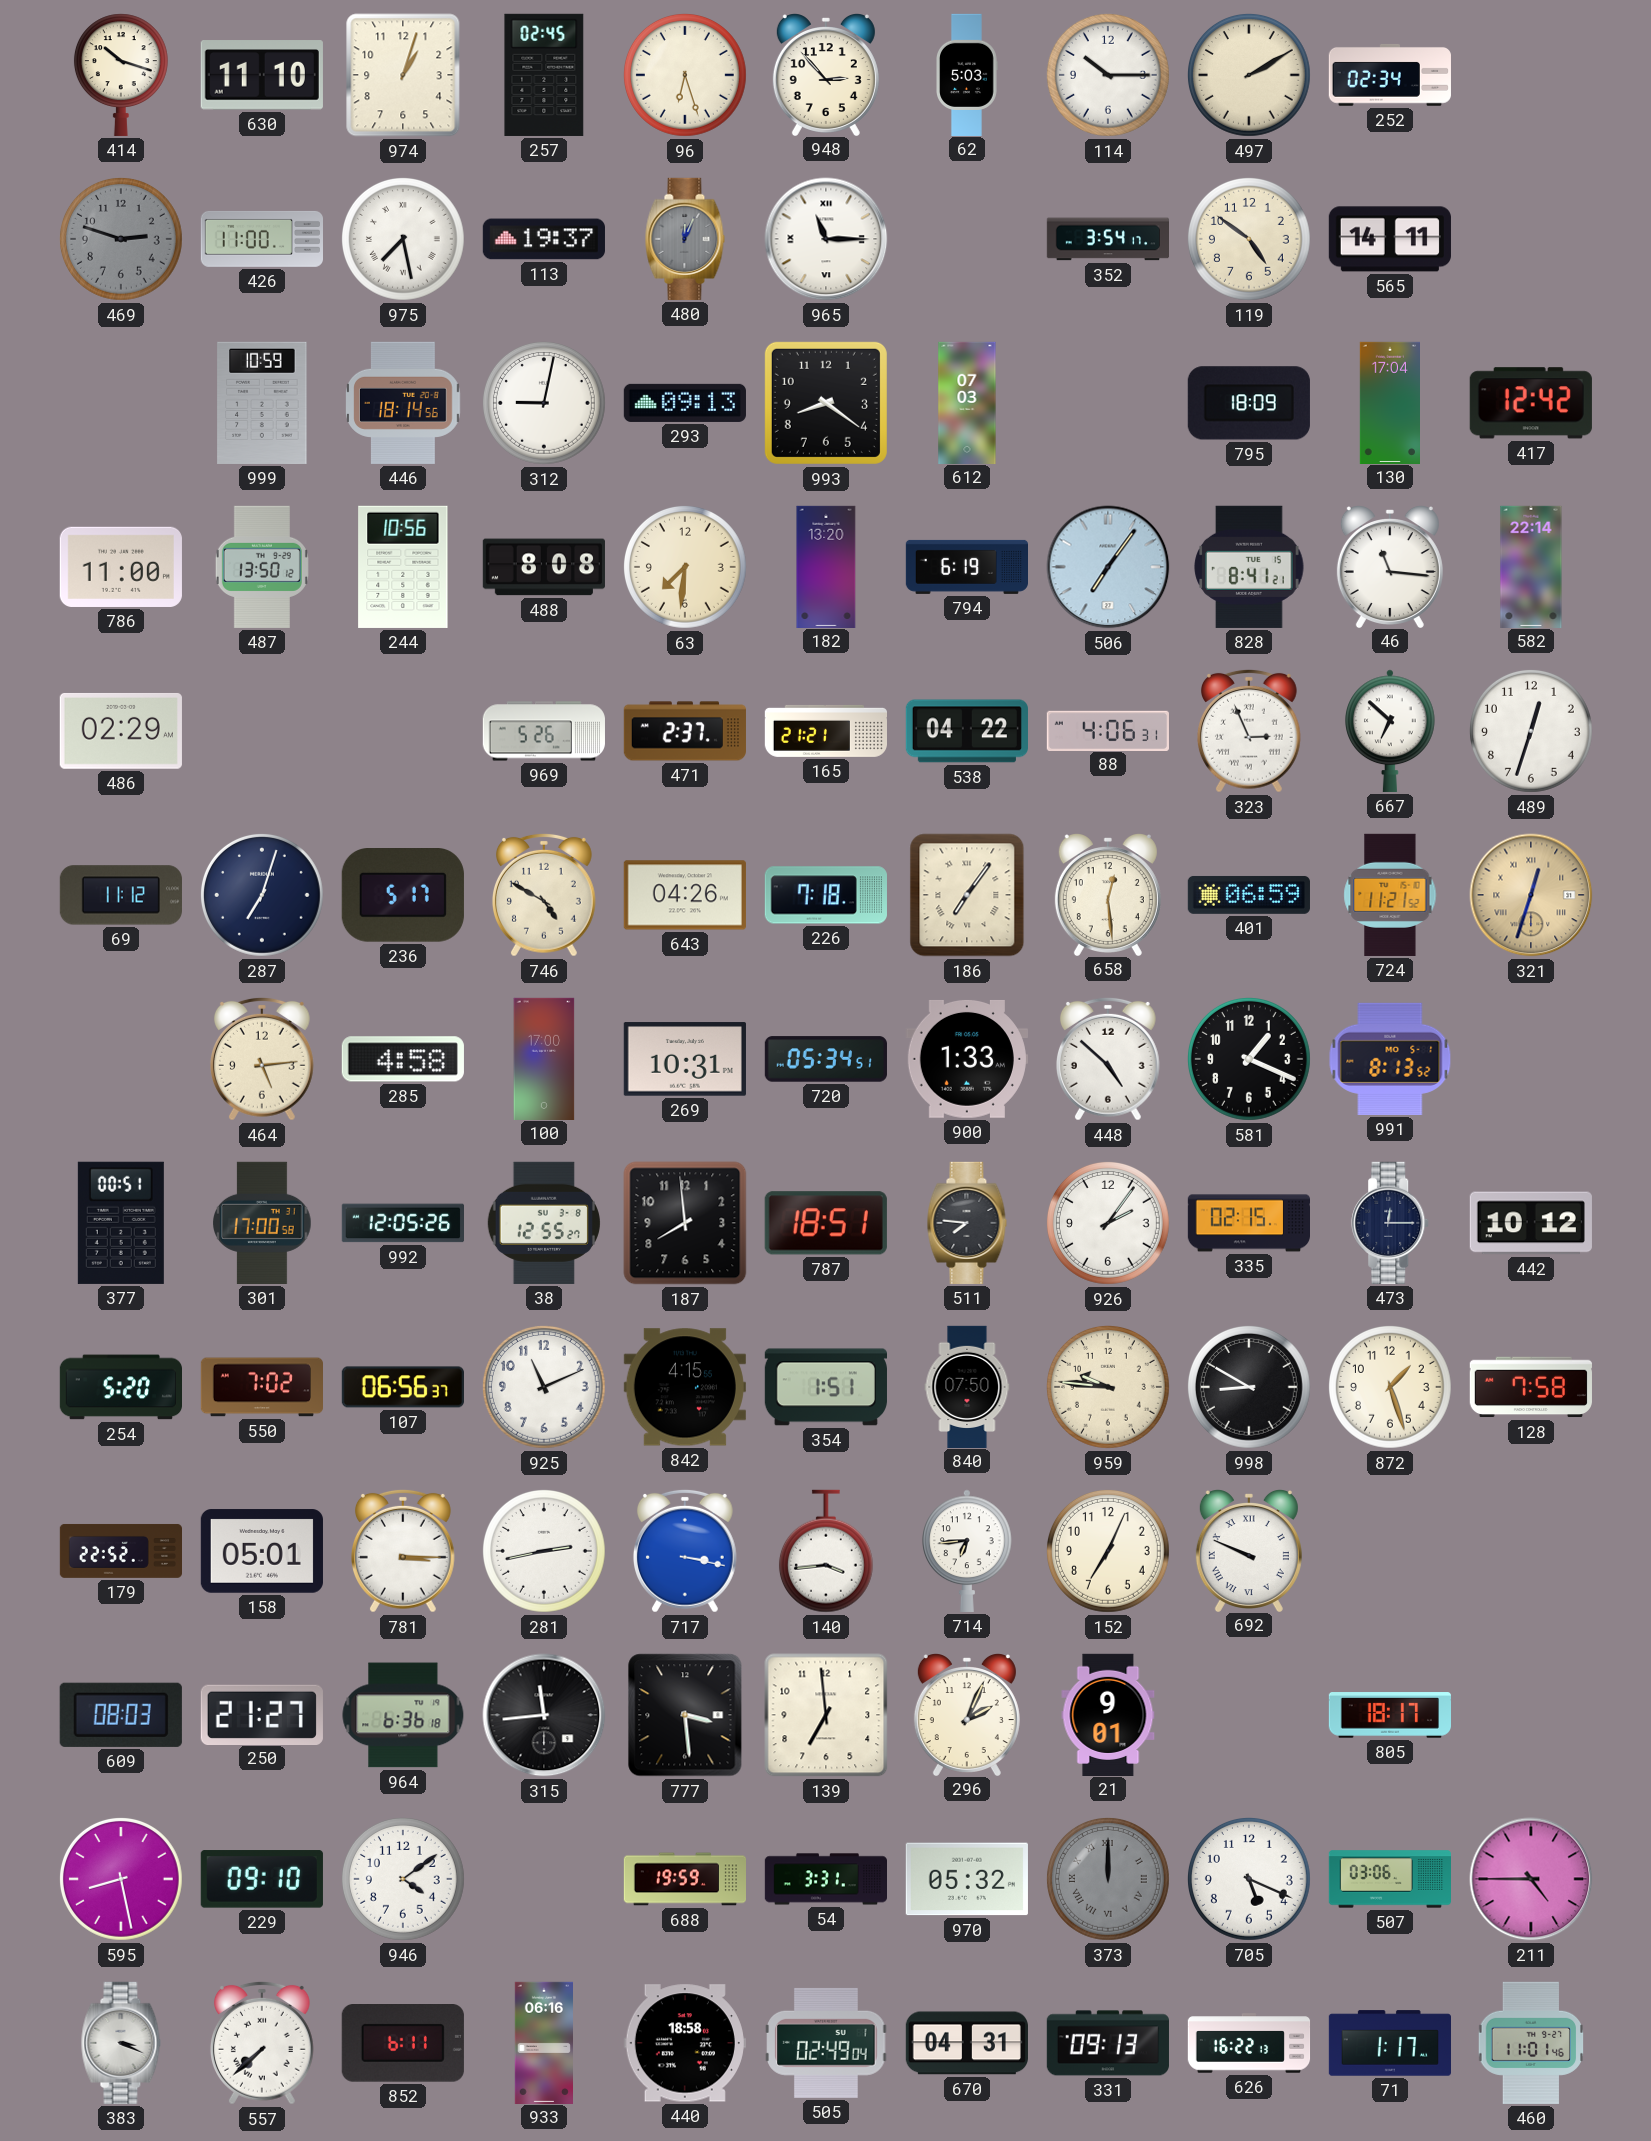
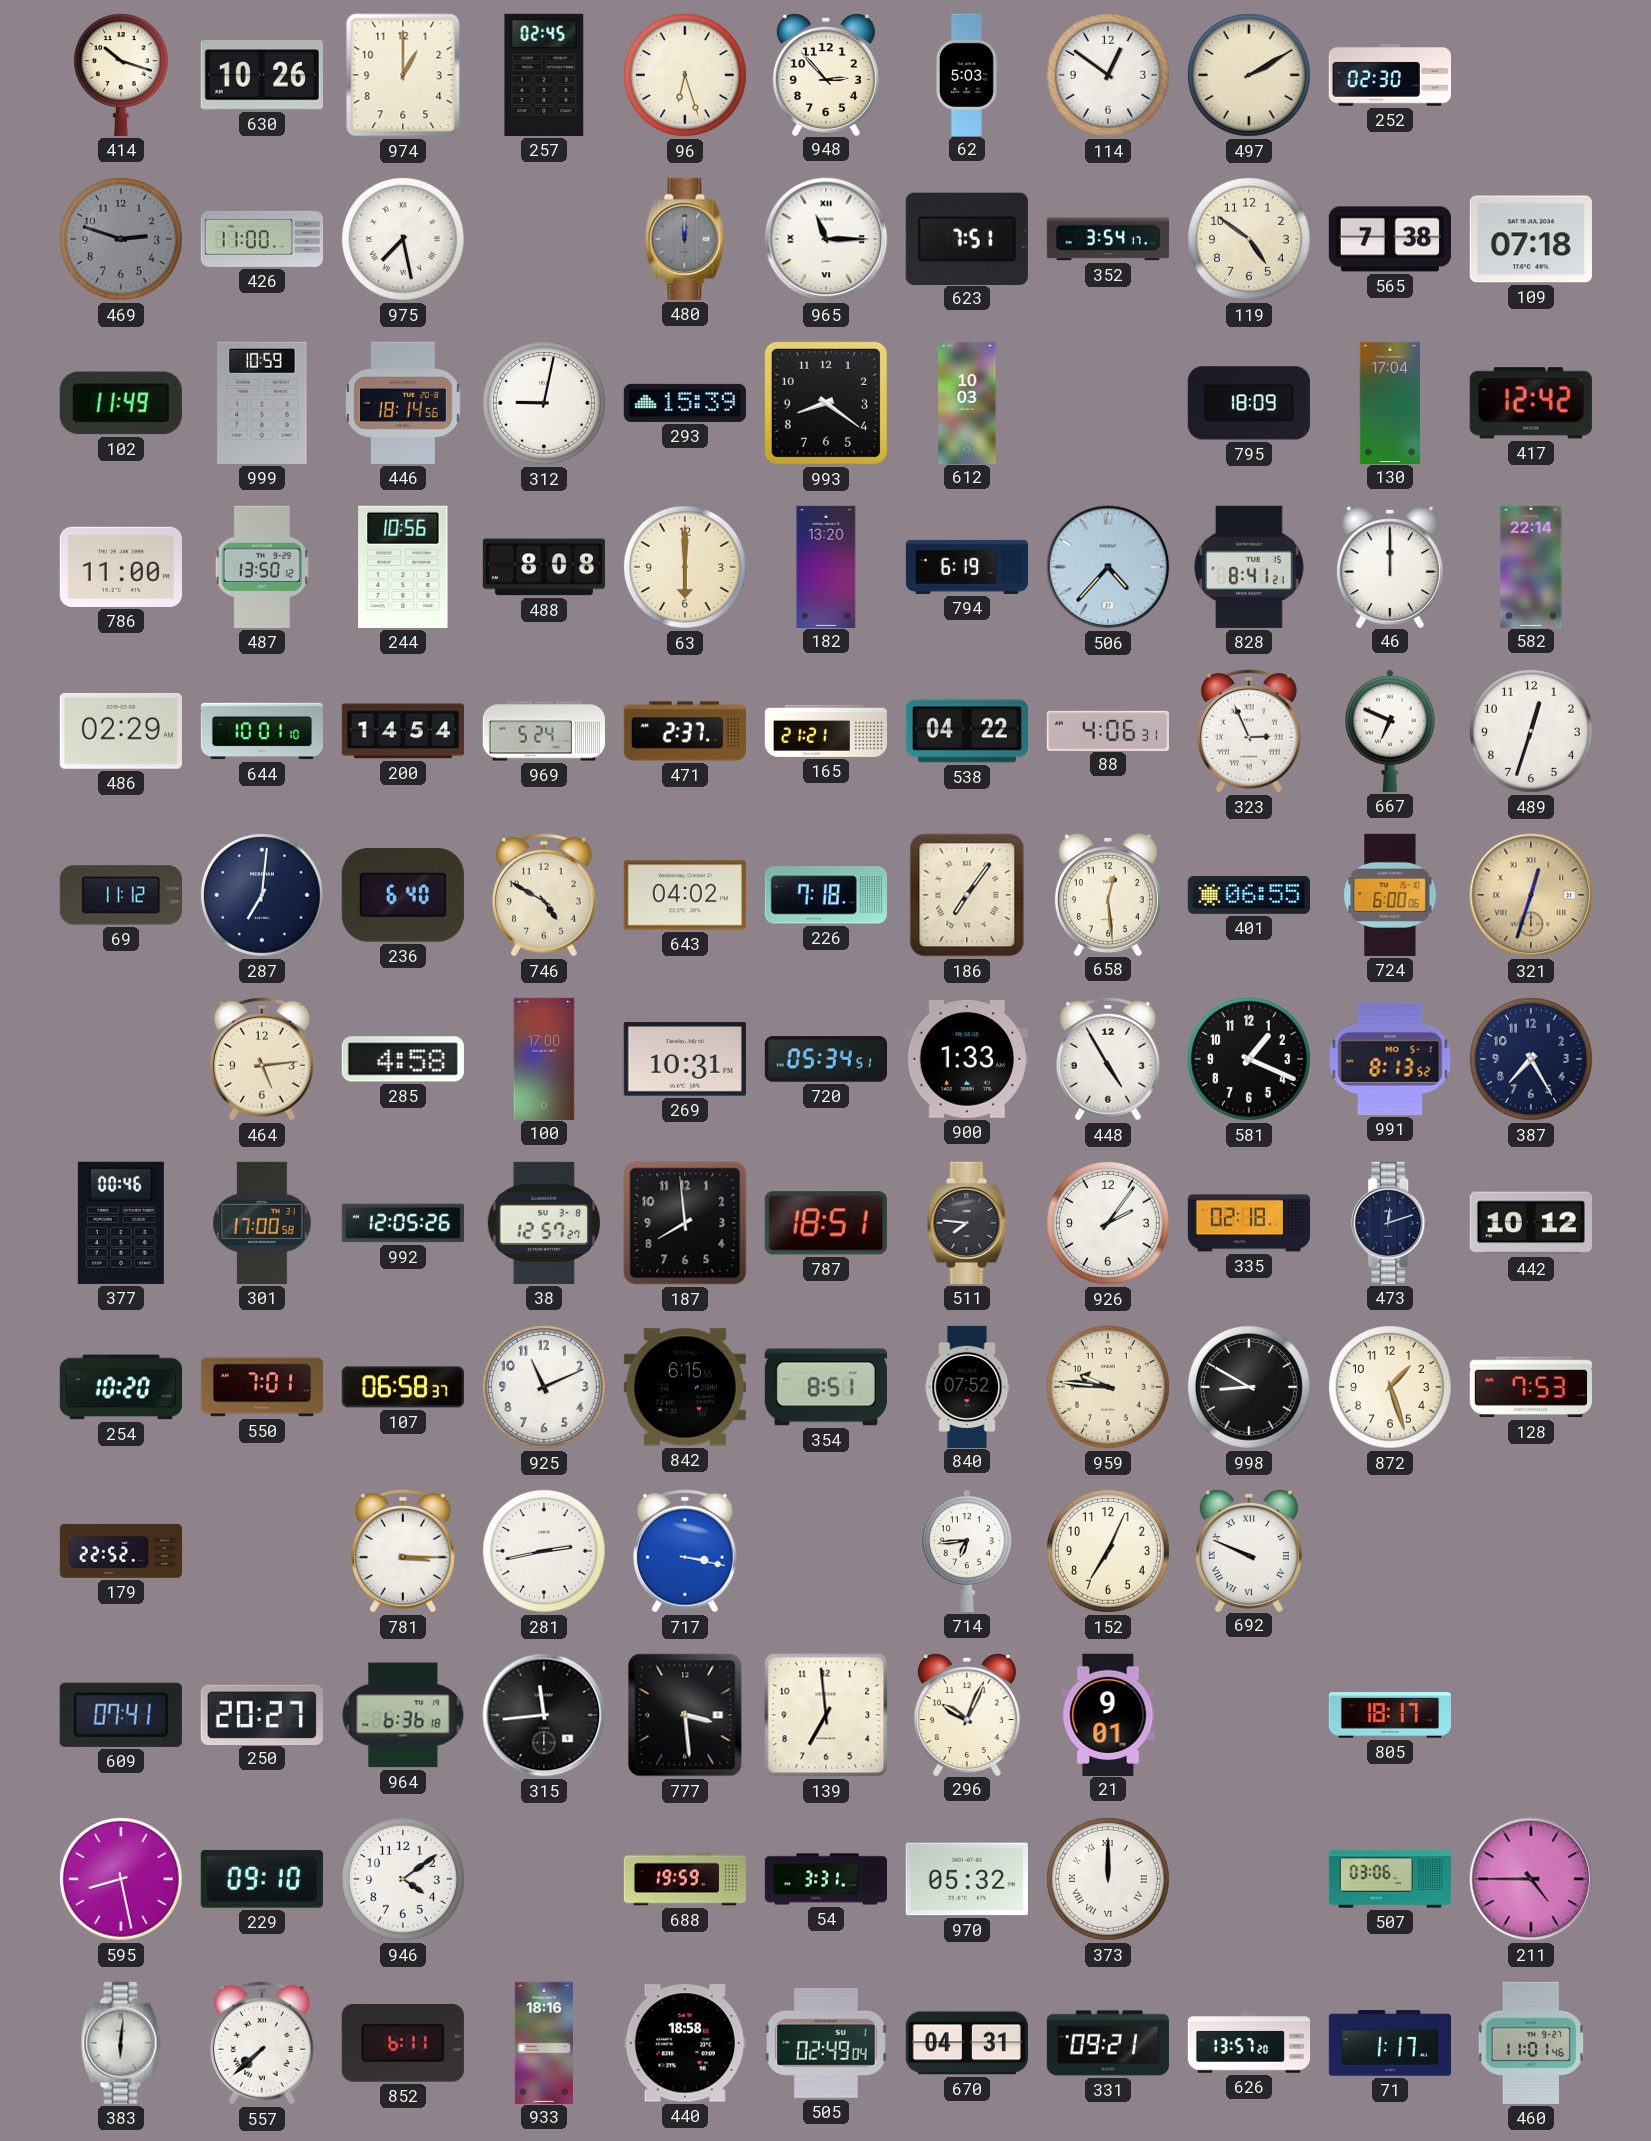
630: 11:10 -> 10:26
974: 1:03 -> 1:00
114: 10:15 -> 12:51
252: 02:34 -> 02:30
113: 19:37 -> none
480: 12:04 -> 12:00
623: none -> 7:51
565: 14:11 -> 7:38
109: none -> 07:18
102: none -> 11:49
293: 09:13 -> 15:39
612: 07:03 -> 10:03
63: 7:31 -> 6:00
506: 7:06 -> 4:37
46: 11:16 -> 12:00
644: none -> 10:01
200: none -> 14:54
969: 5:26 -> 5:24
667: 6:52 -> 6:49
287: 7:03 -> 7:01
236: 5:17 -> 6:40
643: 04:26 -> 04:02
401: 06:59 -> 06:55
724: 11:21 -> 6:00
448: 4:52 -> 4:55
387: none -> 7:25
377: 00:51 -> 00:46
38: 12:55 -> 12:57
335: 02:15 -> 02:18
473: 12:15 -> 12:12
254: 5:20 -> 10:20
550: 7:02 -> 7:01
107: 06:56 -> 06:58
842: 4:15 -> 6:15
354: 1:51 -> 8:51
840: 07:50 -> 07:52
128: 7:58 -> 7:53
158: 05:01 -> none
140: 3:44 -> none
609: 08:03 -> 07:41
250: 21:27 -> 20:27
296: 2:04 -> 10:04
373 dial: grey -> white
705: 5:19 -> none
383: 3:19 -> 6:01
933: 06:16 -> 18:16
331: 09:13 -> 09:21
626: 16:22 -> 13:57
